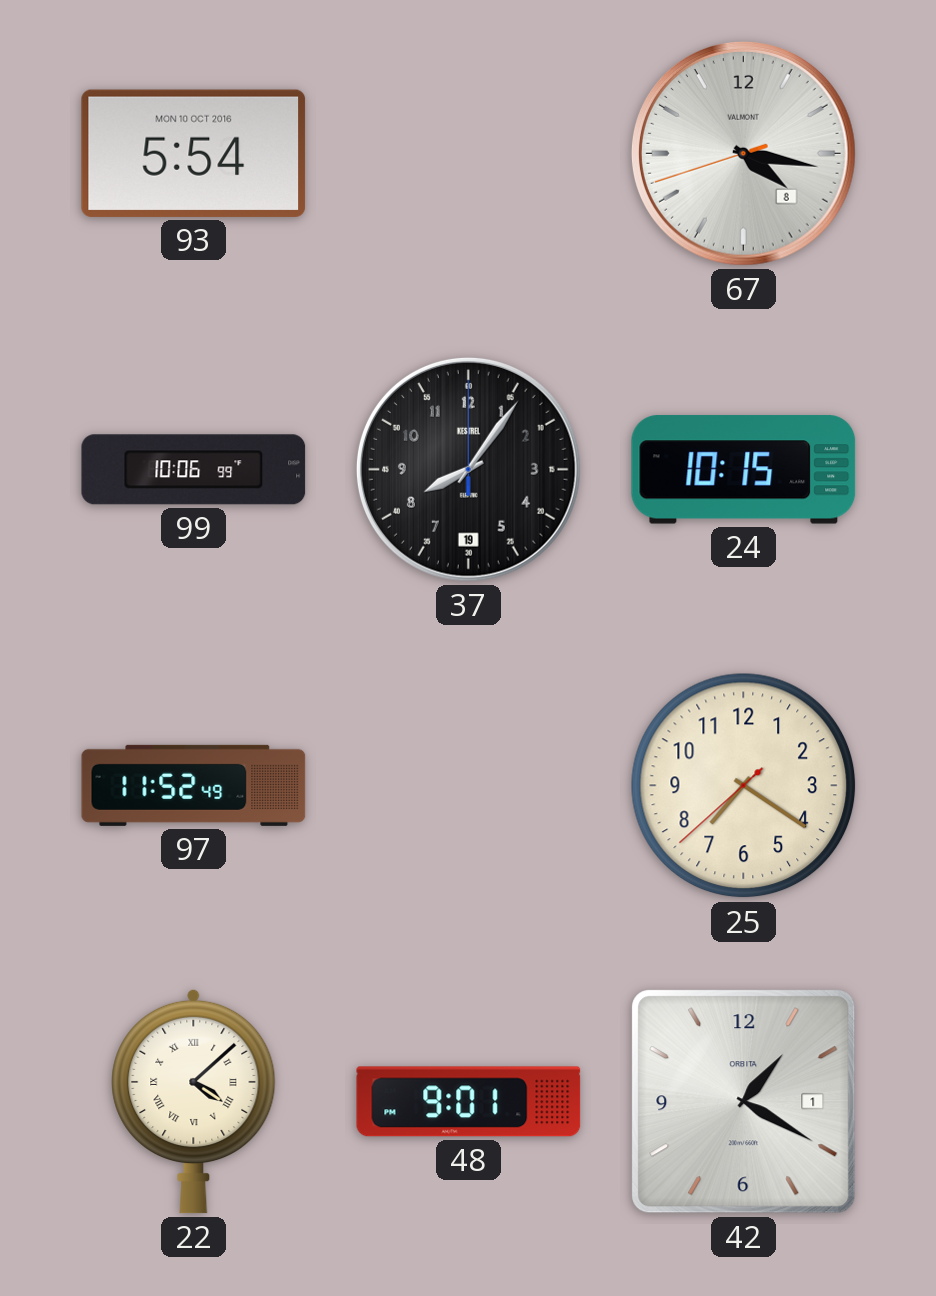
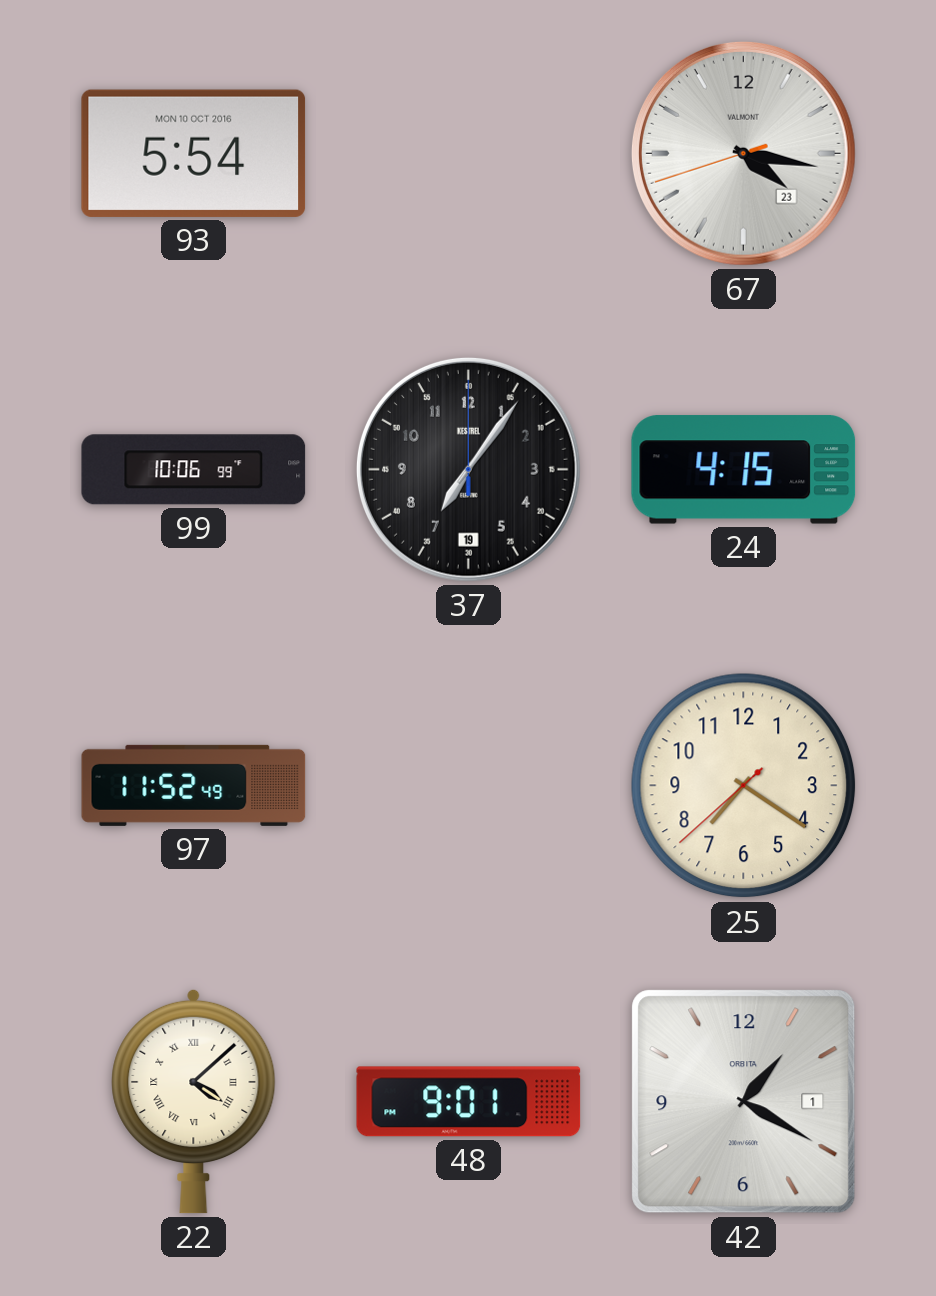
67 date: 8 -> 23
37: 8:06 -> 7:06
24: 10:15 -> 4:15
